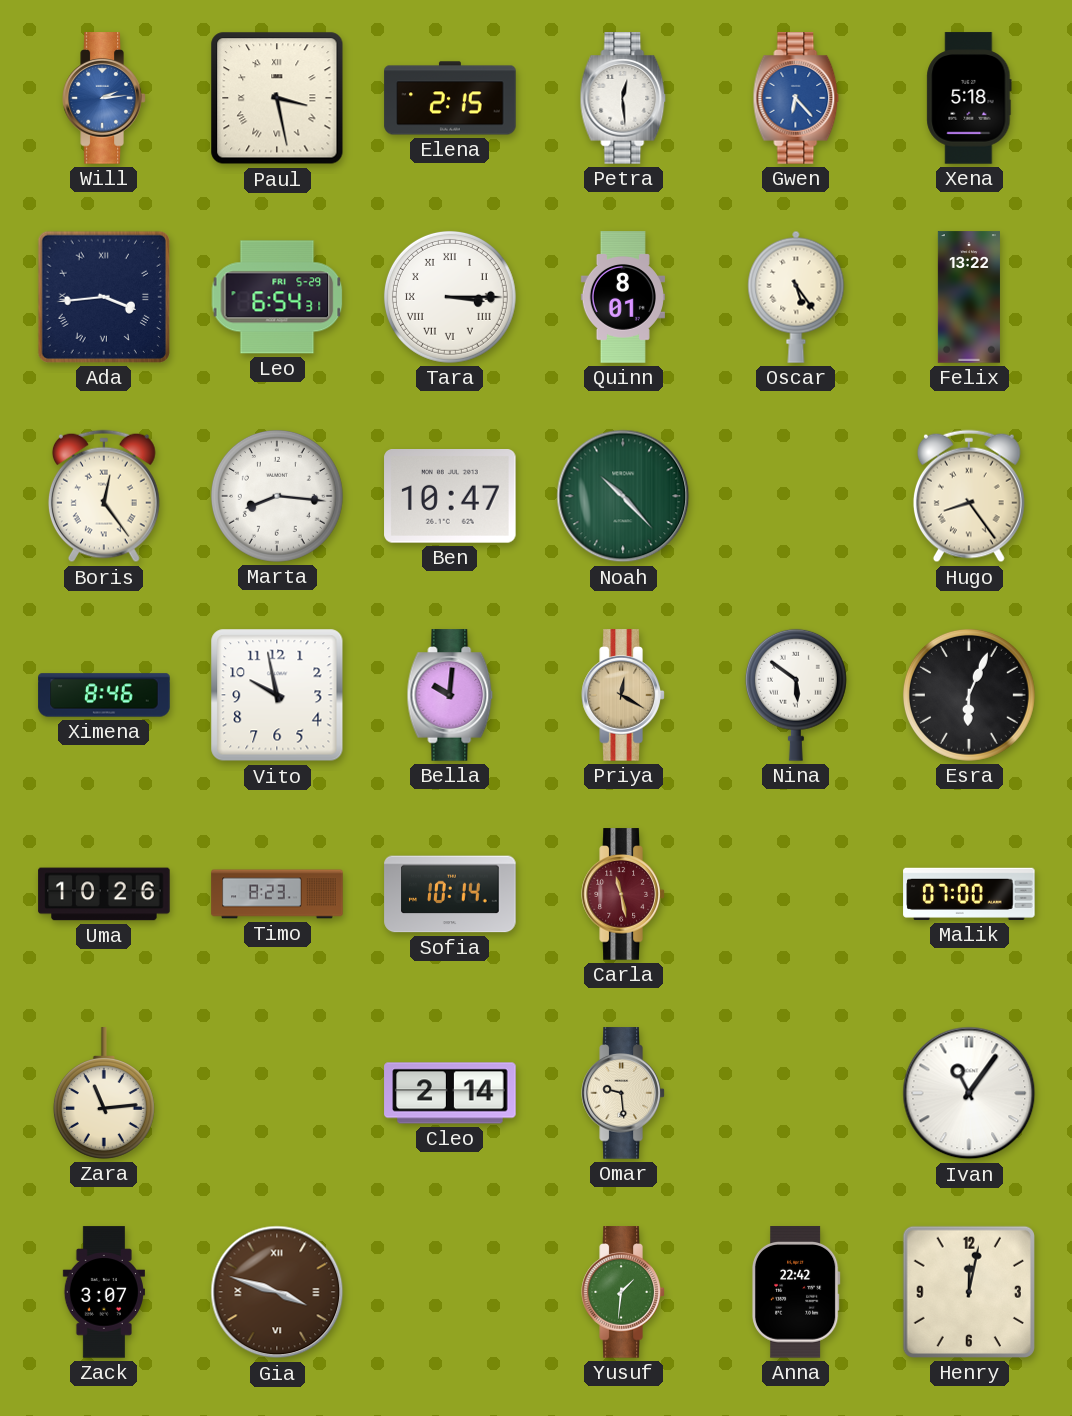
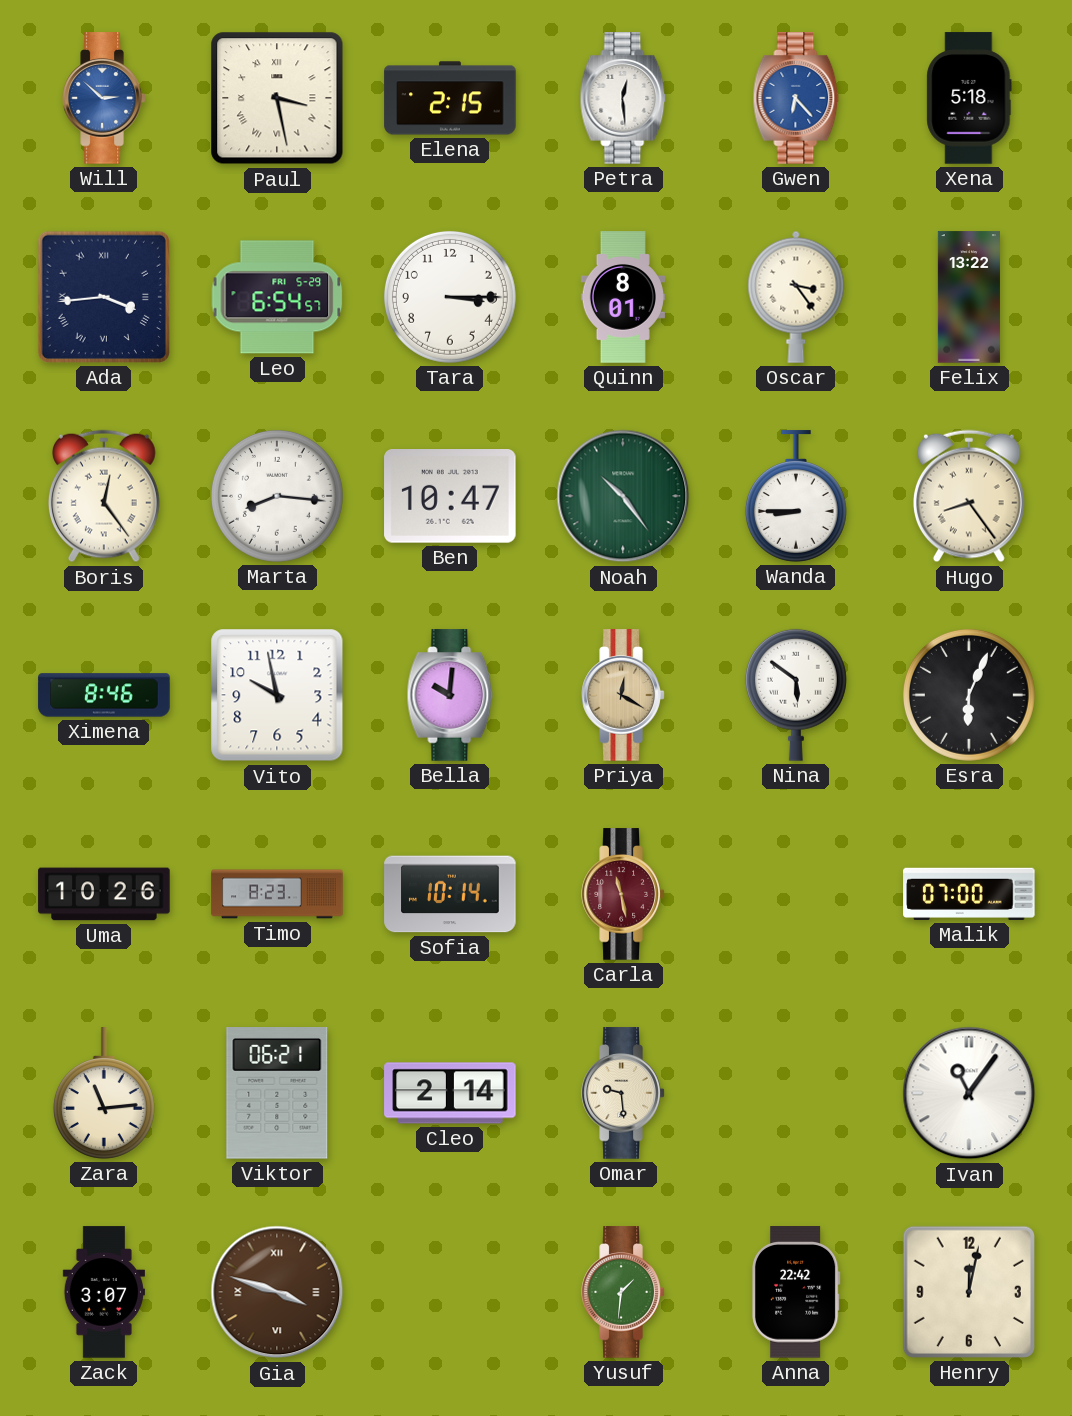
Will: 2:14 -> 2:52
Leo: 6:54:31 -> 6:54:57
Tara numerals: Roman -> Arabic
Oscar: 5:24 -> 3:24
Noah: 10:23 -> 10:24
Wanda: none -> 8:45
Viktor: none -> 06:21
